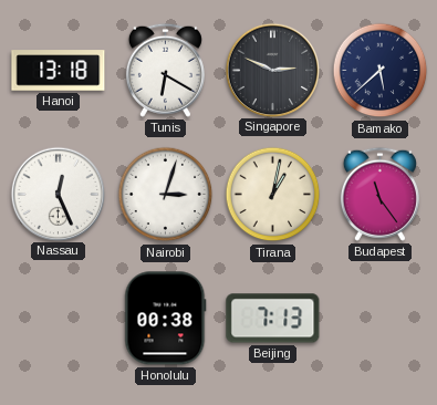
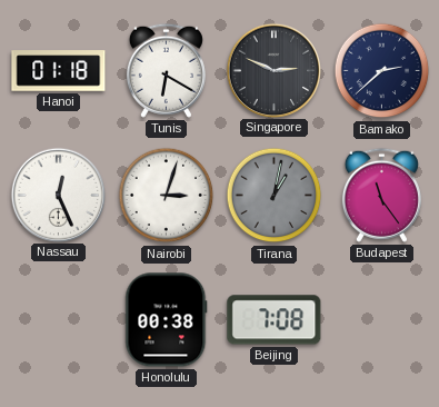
Hanoi: 13:18 -> 01:18
Bamako: 5:38 -> 2:38
Tirana dial: cream -> grey
Beijing: 7:13 -> 7:08
